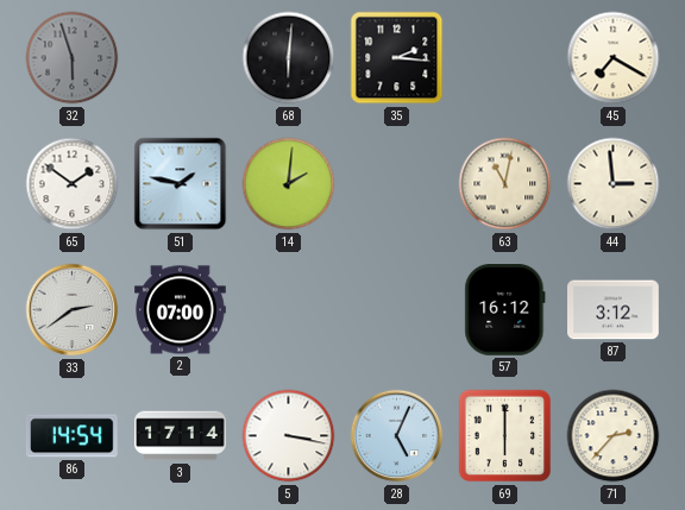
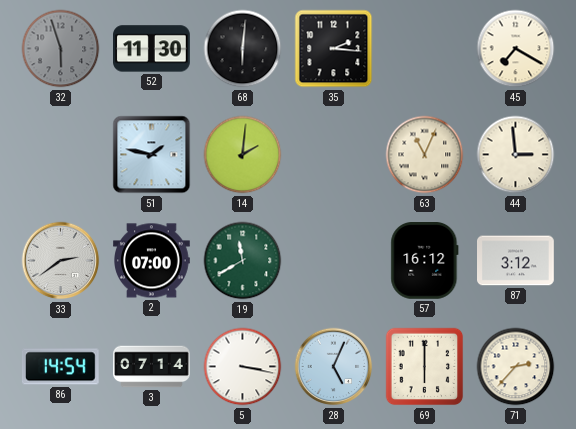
52: none -> 11:30
65: 1:51 -> none
63: 11:02 -> 11:04
19: none -> 11:40
3: 17:14 -> 07:14
